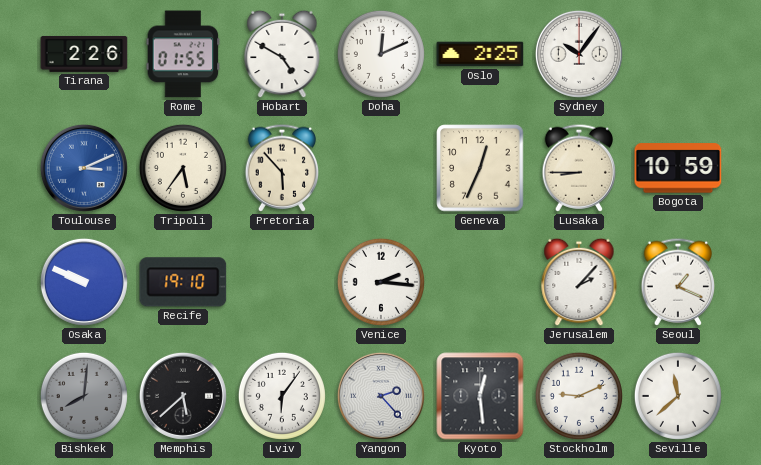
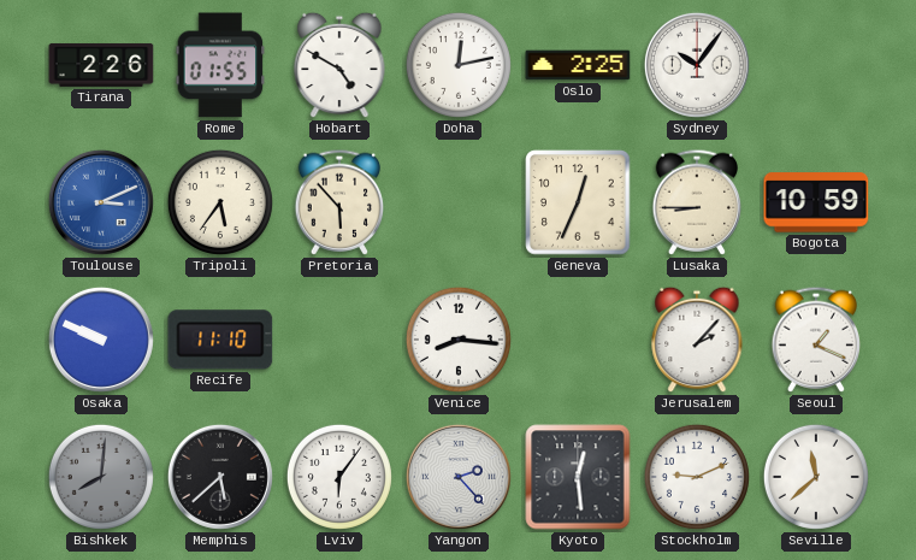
Doha: 12:11 -> 12:13
Recife: 19:10 -> 11:10
Venice: 2:16 -> 8:16
